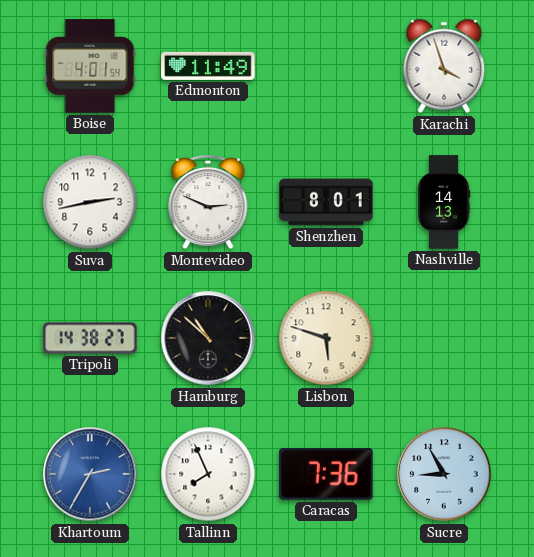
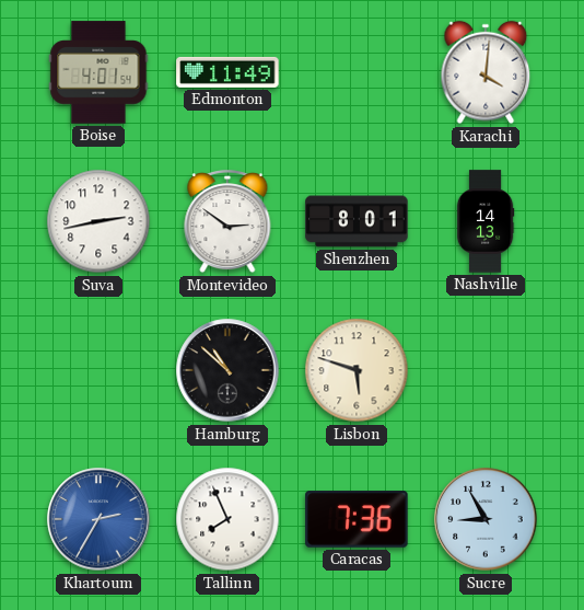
Karachi: 3:57 -> 4:01
Montevideo: 2:49 -> 2:51
Tripoli: 14:38 -> none
